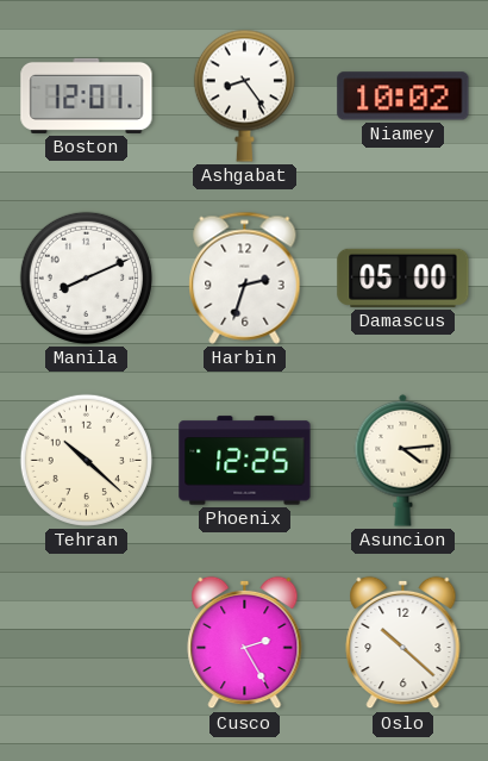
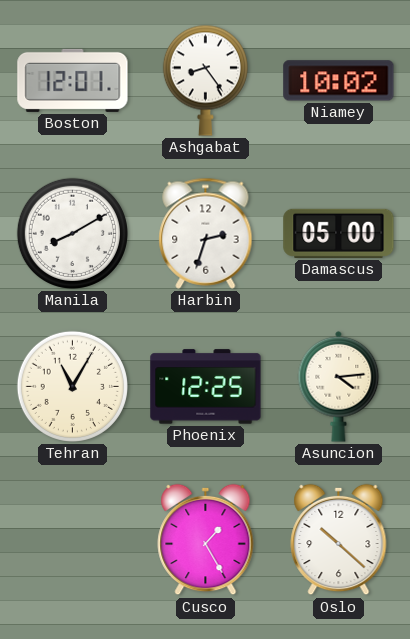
Manila: 8:11 -> 8:10
Tehran: 10:22 -> 11:05
Cusco: 2:25 -> 1:25
